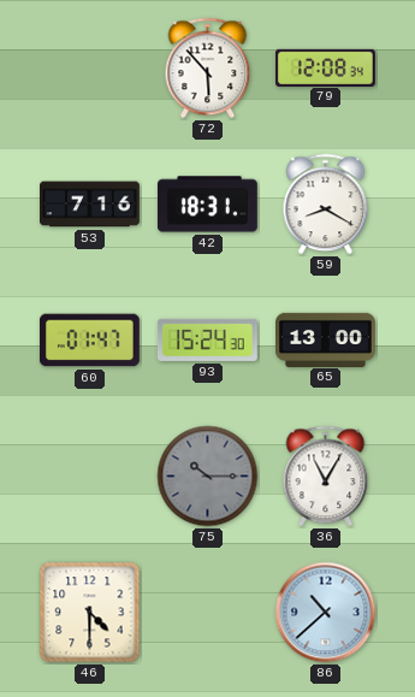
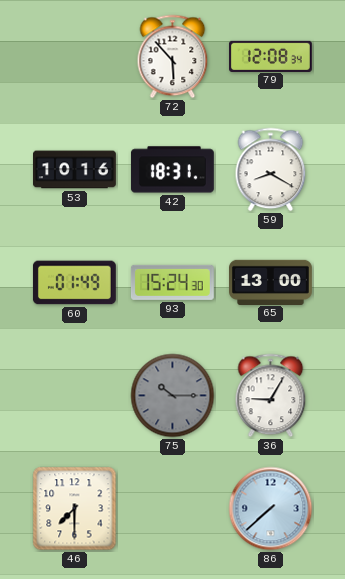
53: 7:16 -> 10:16
60: 01:47 -> 01:49
36: 11:05 -> 9:05
46: 4:30 -> 7:30
86: 10:38 -> 7:38
